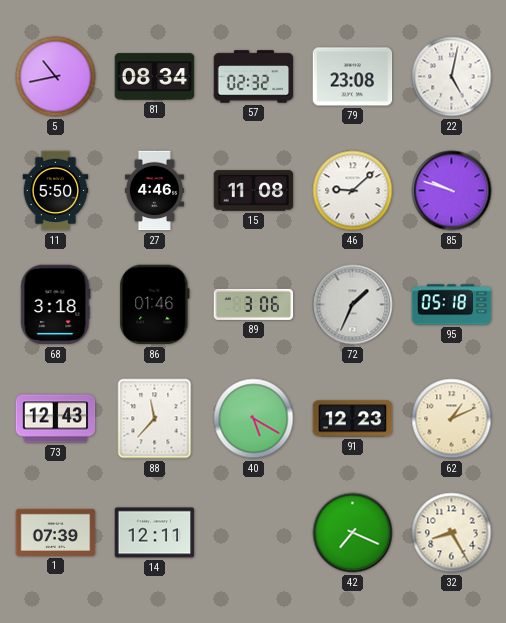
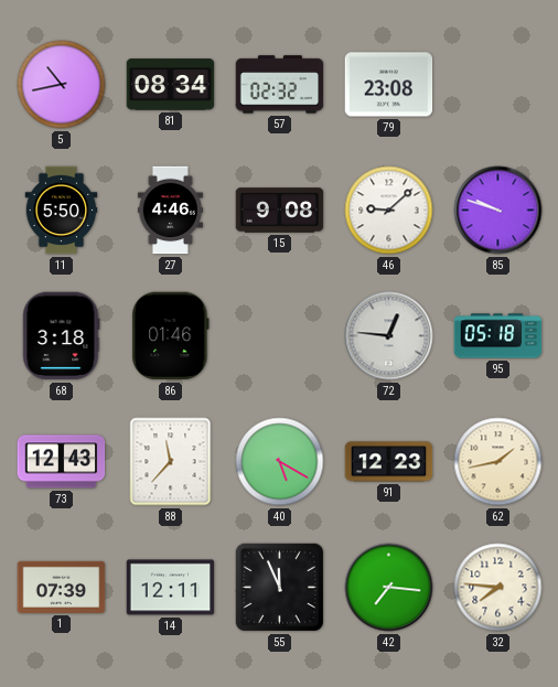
22: 5:02 -> none
15: 11:08 -> 9:08
89: 3:06 -> none
72: 1:34 -> 12:46
62: 1:11 -> 1:43
55: none -> 11:56
42: 7:19 -> 7:16
32: 8:25 -> 7:46
